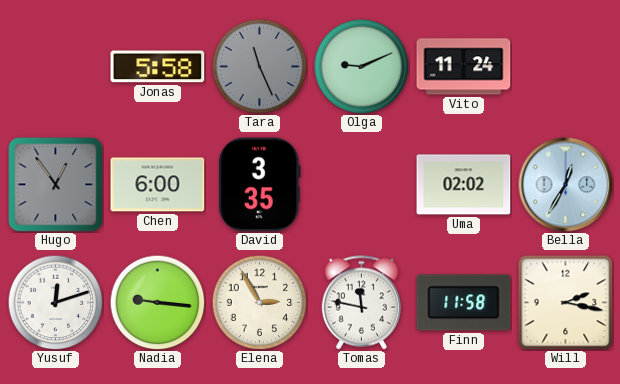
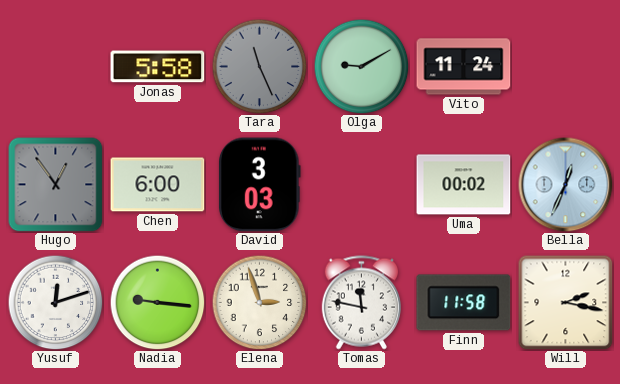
Olga: 9:11 -> 9:10
David: 3:35 -> 3:03
Uma: 02:02 -> 00:02
Bella: 12:35 -> 12:34
Elena: 2:55 -> 2:57
